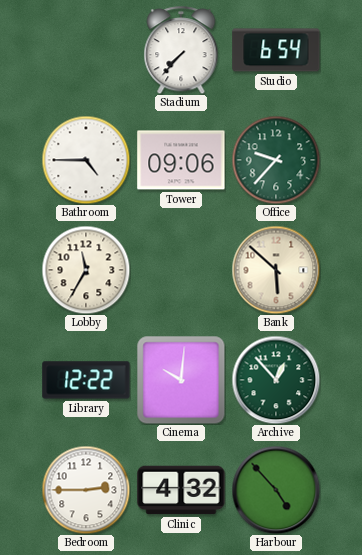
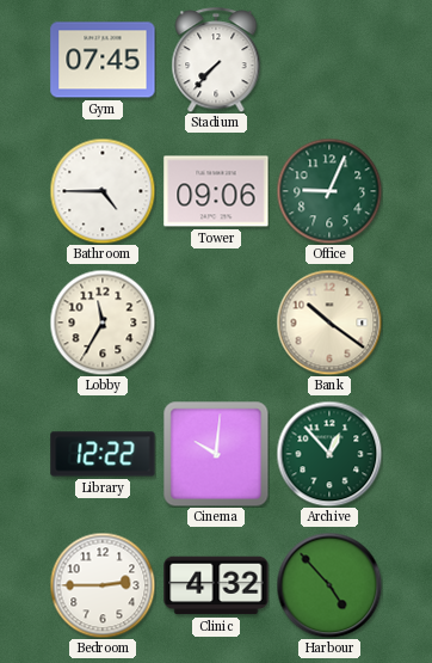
Gym: none -> 07:45
Studio: 6:54 -> none
Office: 9:37 -> 9:04
Bank: 5:52 -> 10:21
